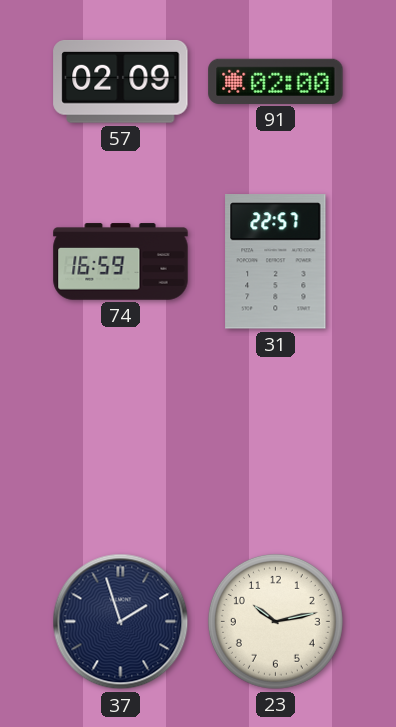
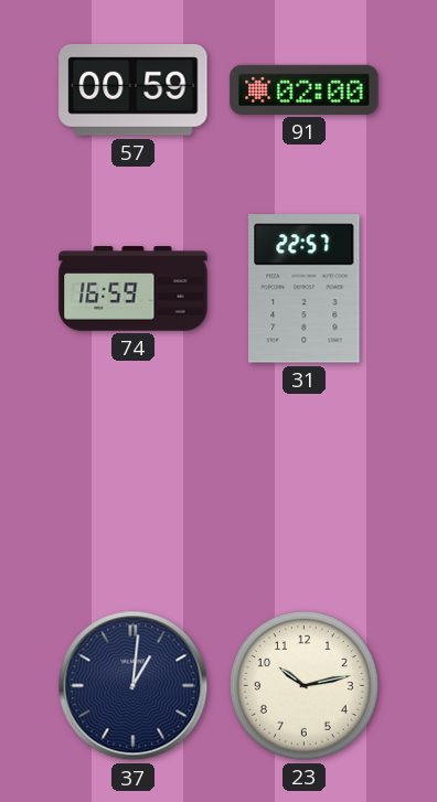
57: 02:09 -> 00:59
37: 1:57 -> 1:01
